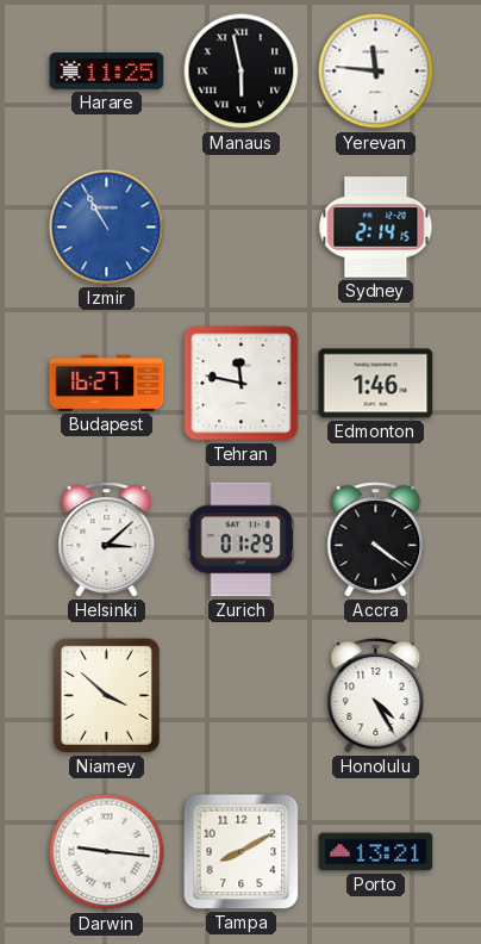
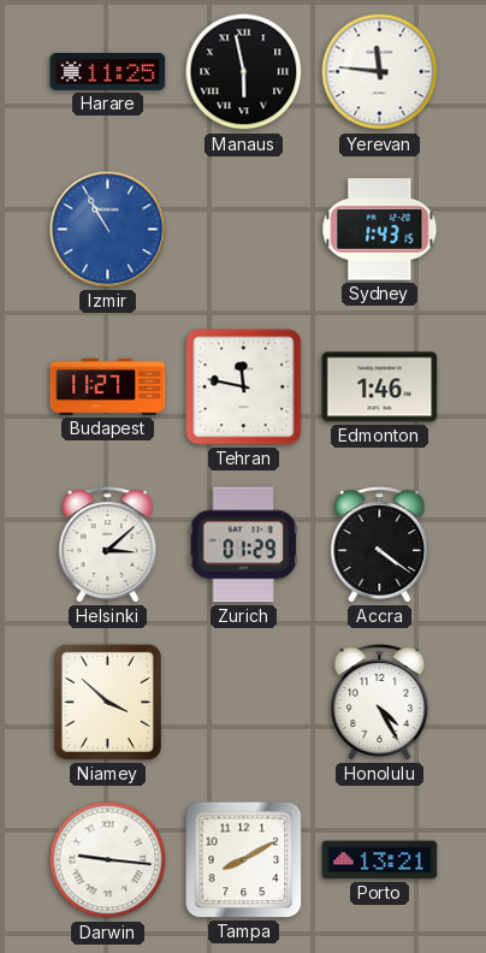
Sydney: 2:14 -> 1:43
Budapest: 16:27 -> 11:27
